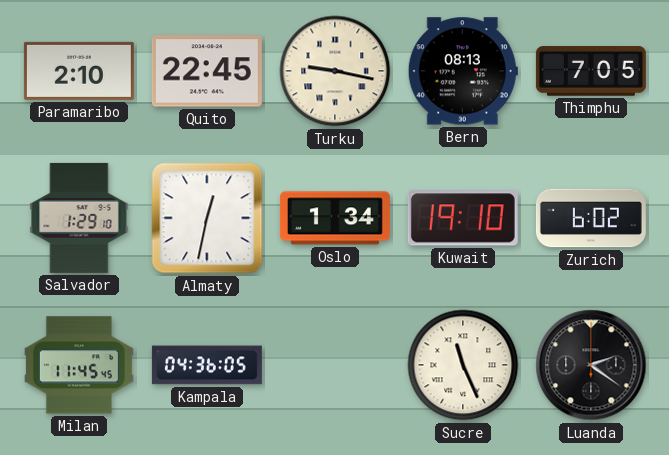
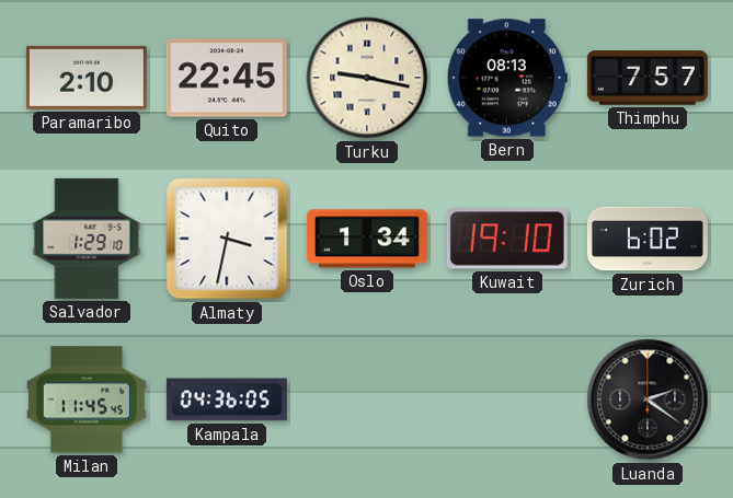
Thimphu: 7:05 -> 7:57
Almaty: 12:32 -> 3:32
Sucre: 11:26 -> none
